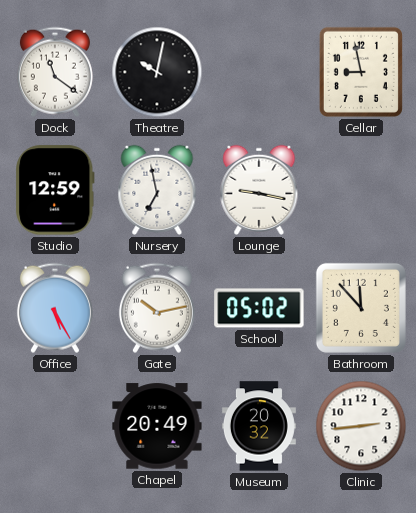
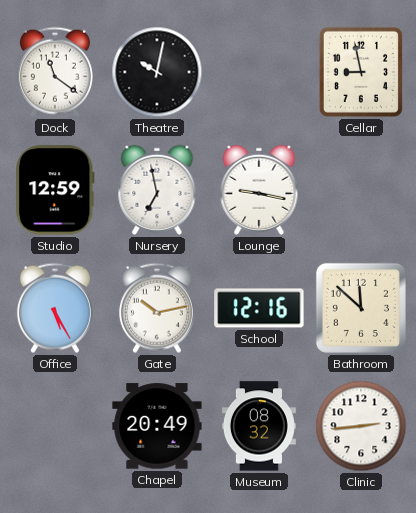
School: 05:02 -> 12:16
Bathroom: 11:53 -> 11:52
Museum: 20:32 -> 08:32
